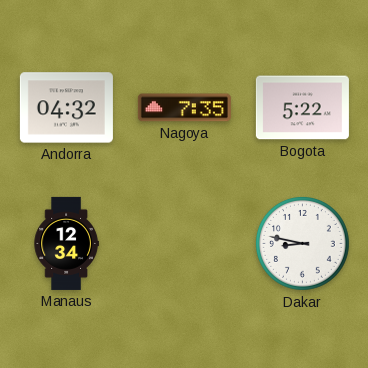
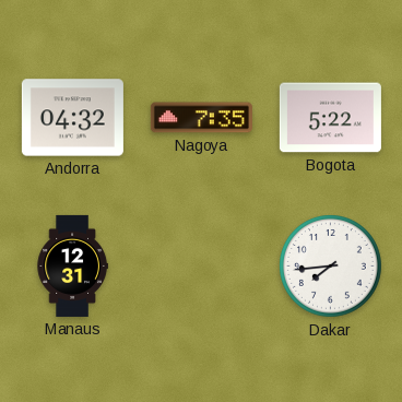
Manaus: 12:34 -> 12:31
Dakar: 8:47 -> 7:44
